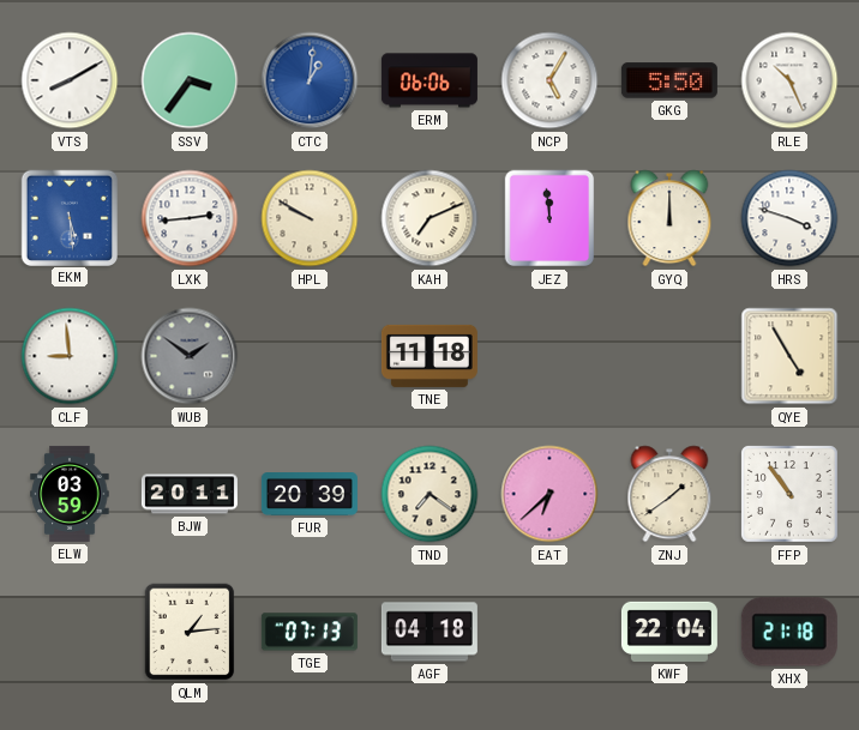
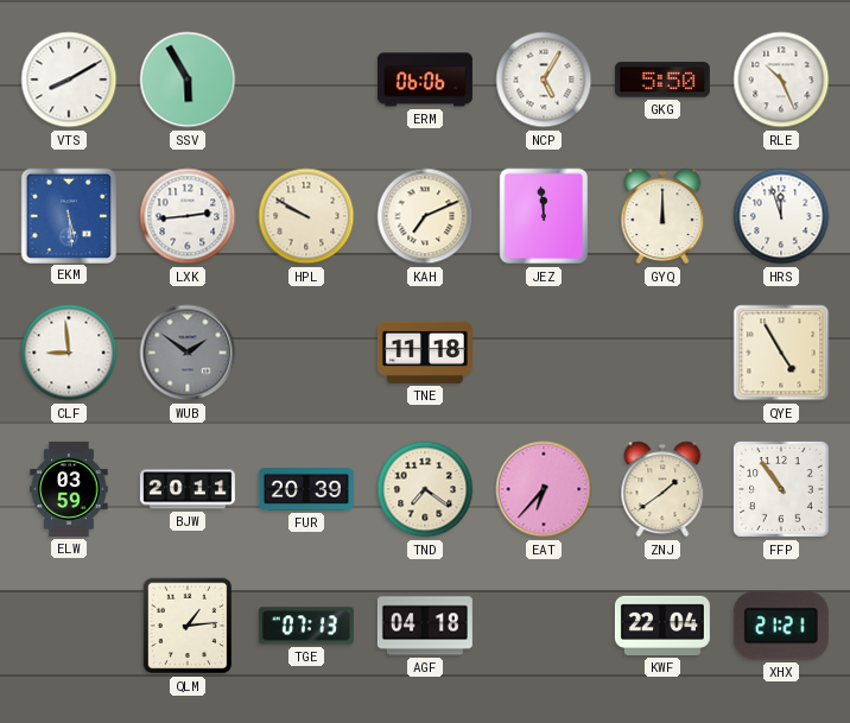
SSV: 3:36 -> 5:55
CTC: 1:01 -> none
HRS: 3:48 -> 11:57
EAT: 6:38 -> 6:37
XHX: 21:18 -> 21:21
